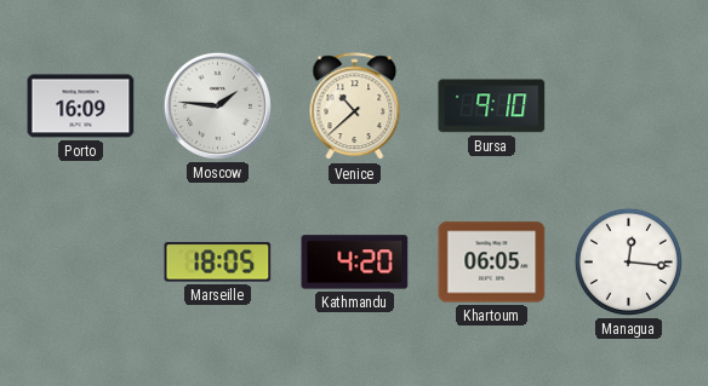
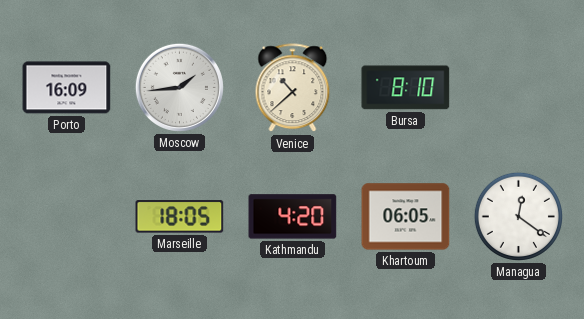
Moscow: 1:46 -> 1:44
Bursa: 9:10 -> 8:10
Managua: 12:16 -> 12:21
